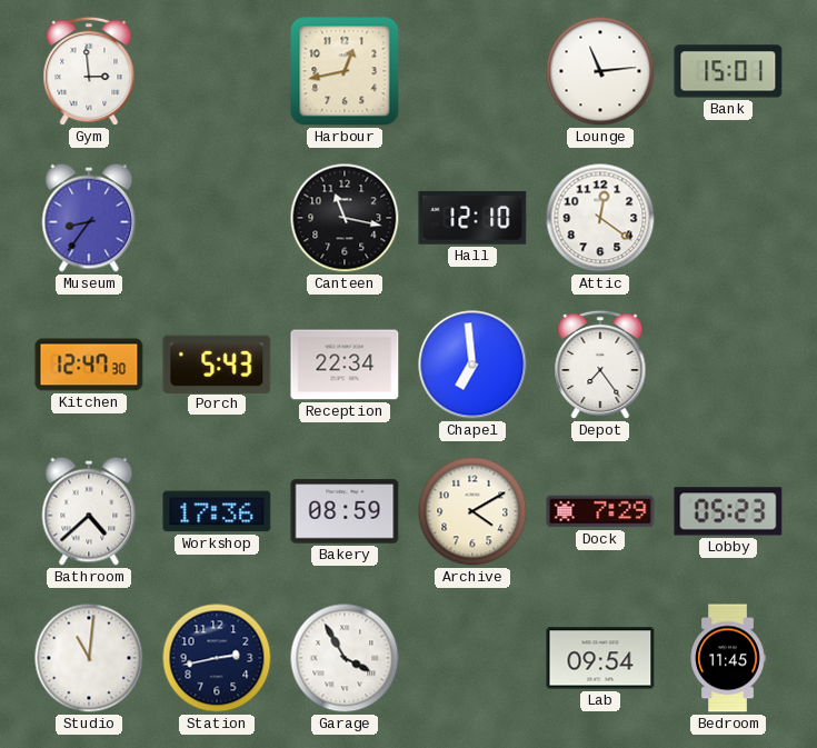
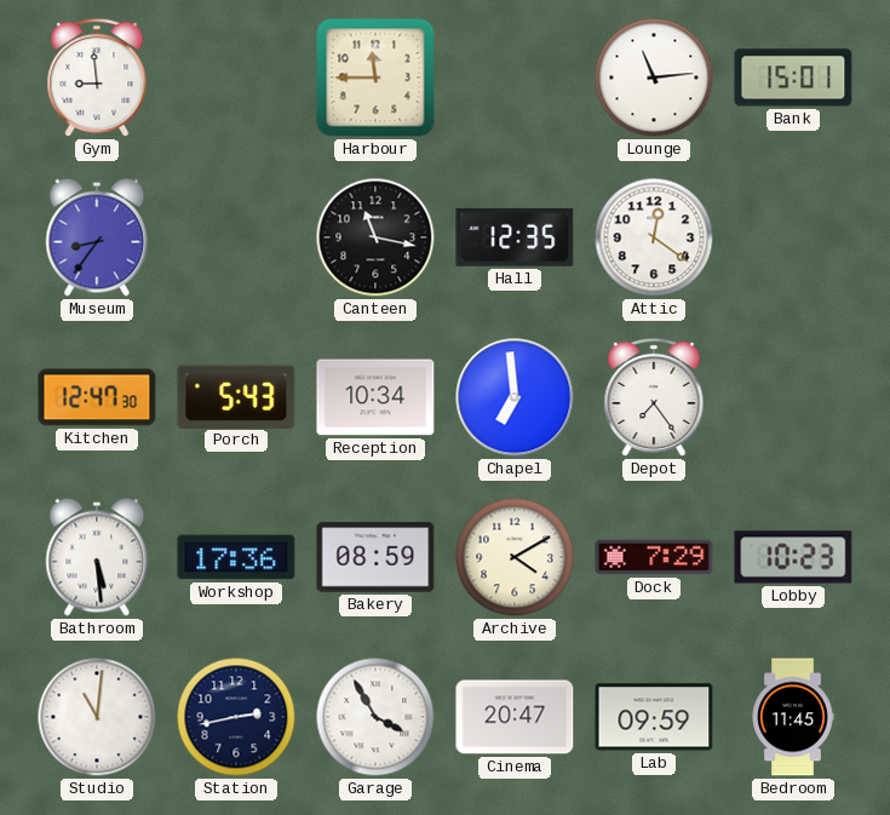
Gym: 2:59 -> 8:59
Harbour: 12:43 -> 11:45
Hall: 12:10 -> 12:35
Reception: 22:34 -> 10:34
Bathroom: 4:38 -> 5:29
Lobby: 05:23 -> 10:23
Cinema: none -> 20:47
Lab: 09:54 -> 09:59
